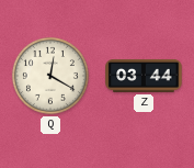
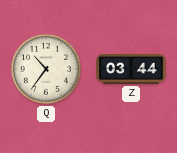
Q: 12:20 -> 10:36
